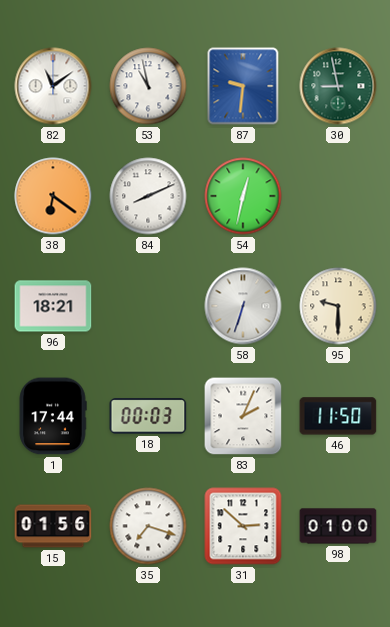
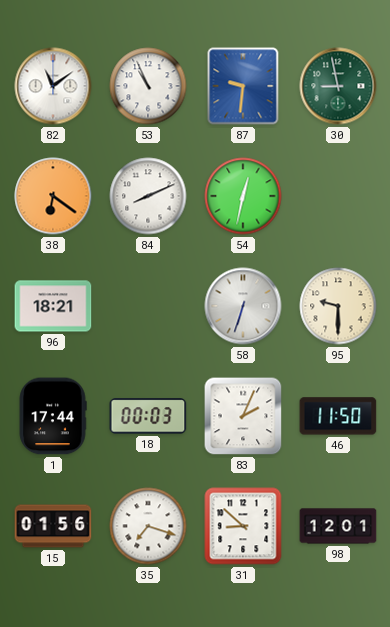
53: 10:58 -> 10:56
31: 2:52 -> 8:52
98: 01:00 -> 12:01
